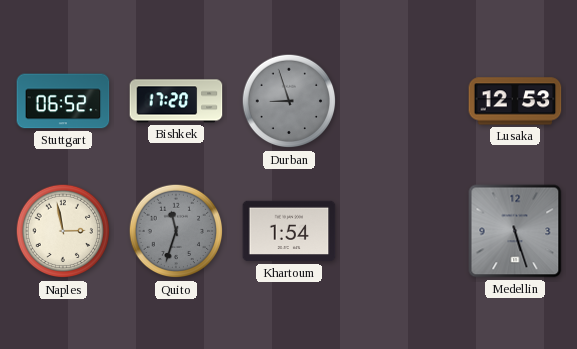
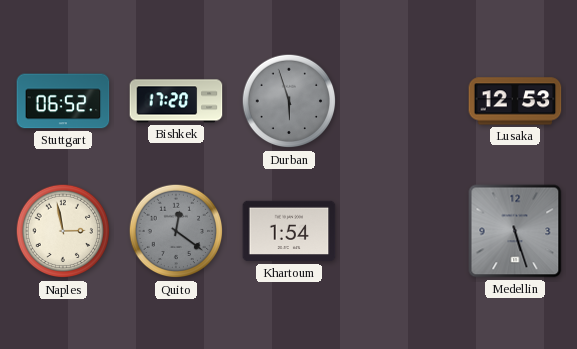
Durban: 8:57 -> 5:57
Quito: 11:33 -> 12:21
